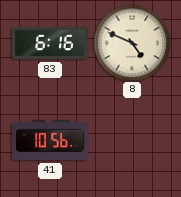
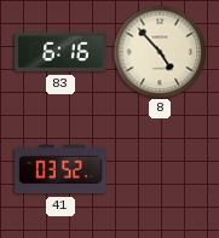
8: 4:49 -> 4:53
41: 10:56 -> 03:52
